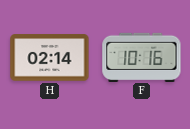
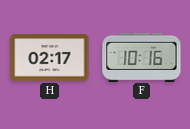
H: 02:14 -> 02:17
